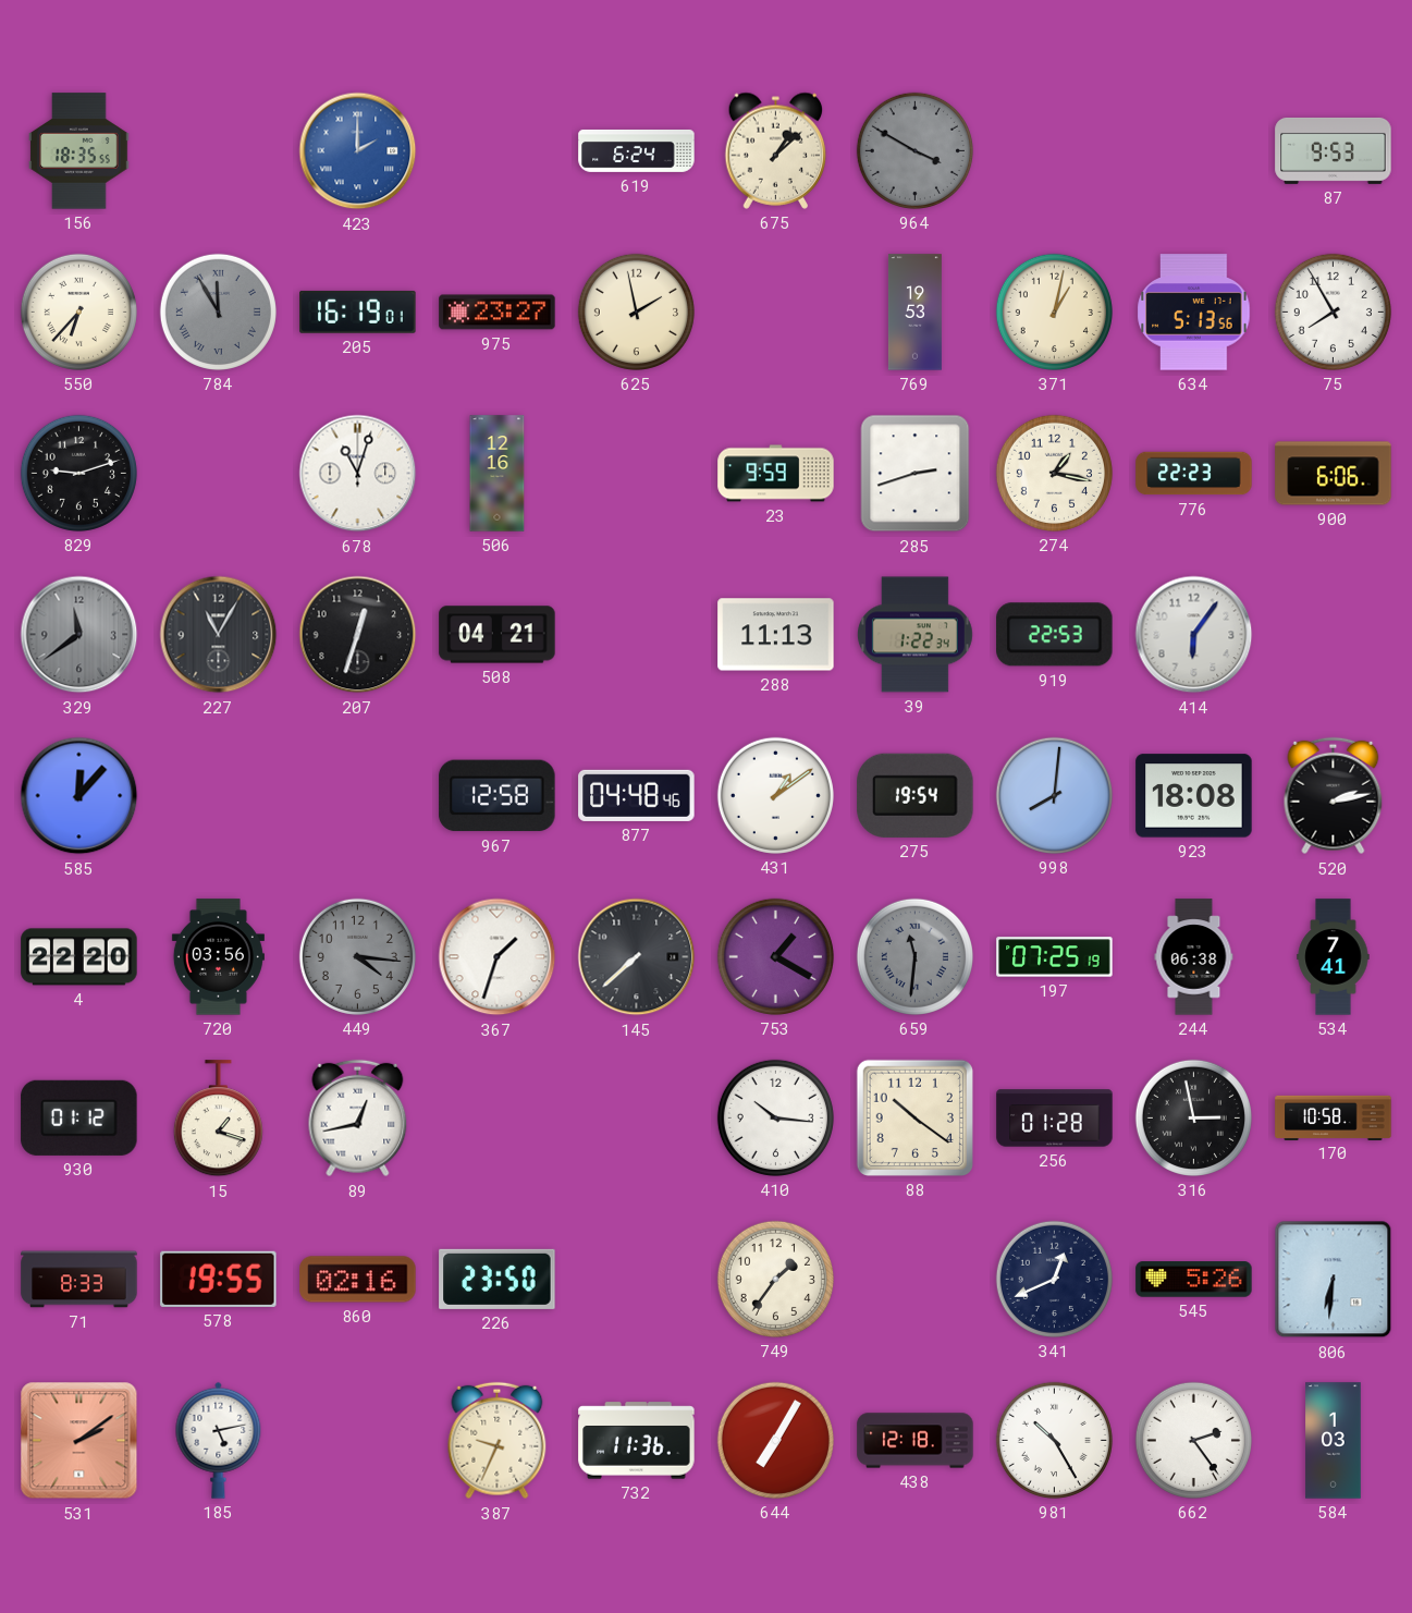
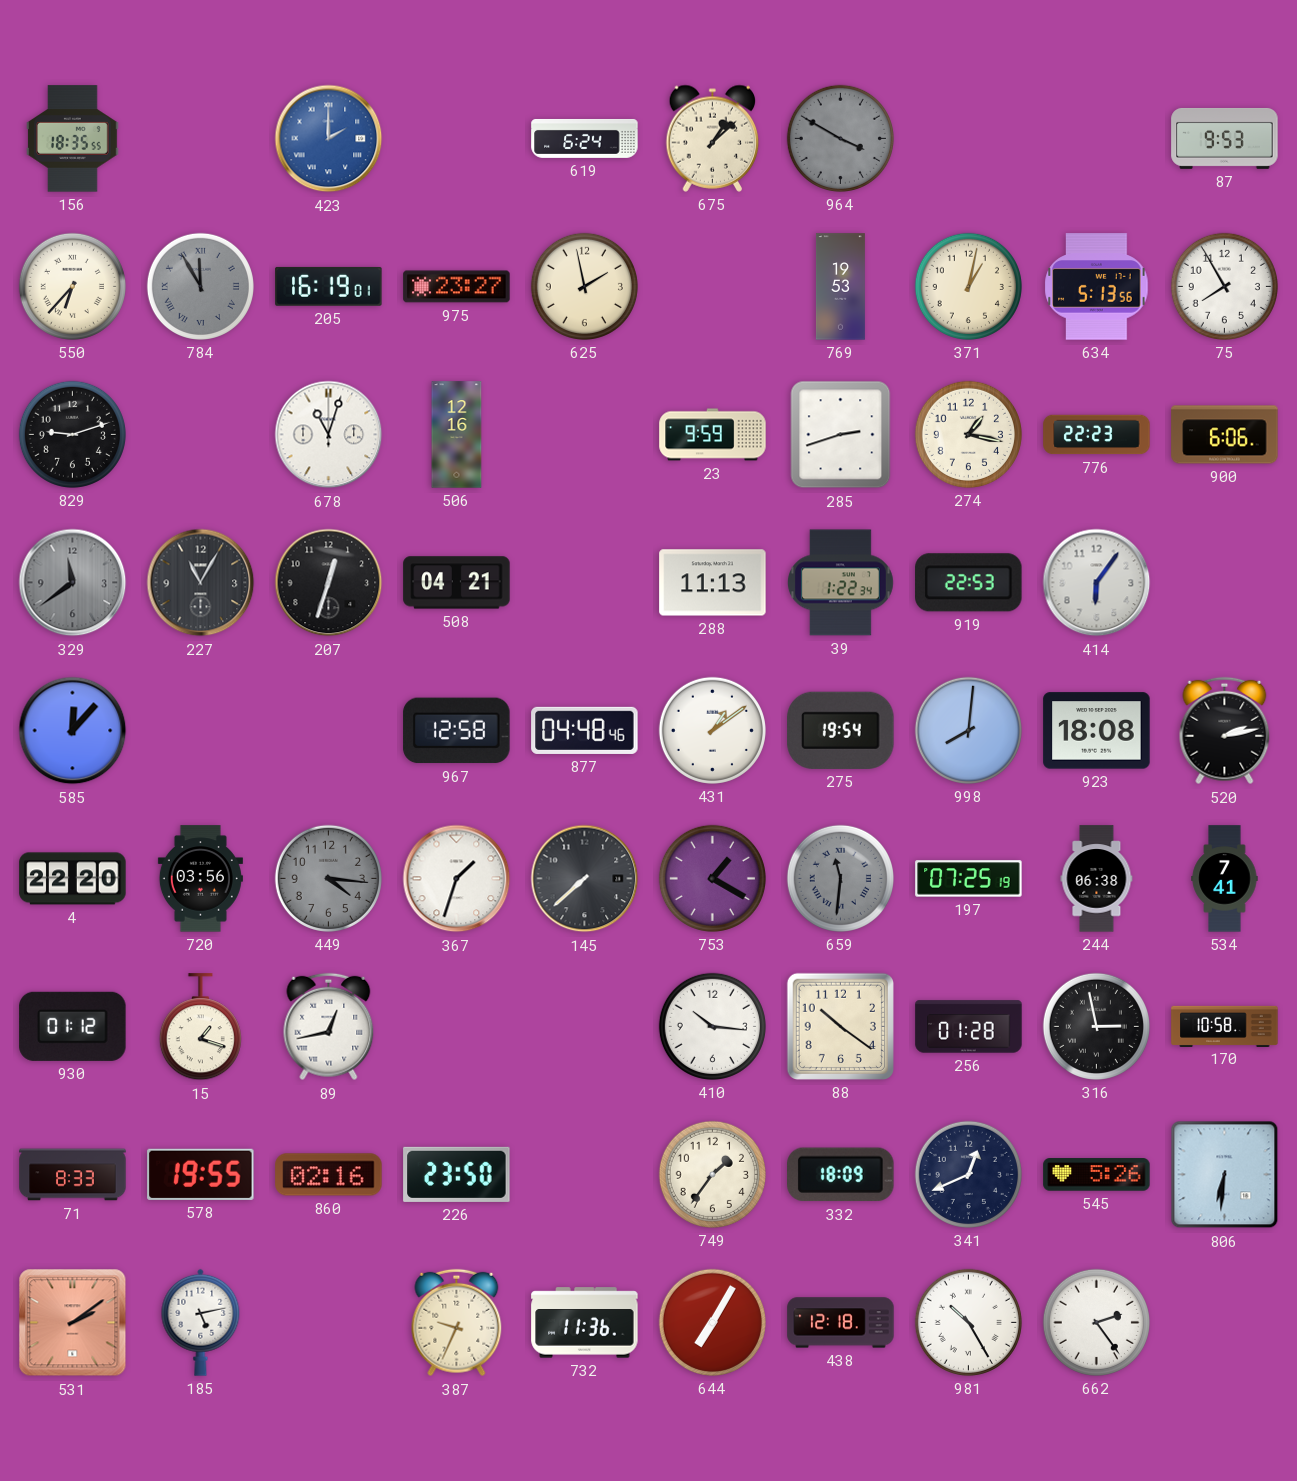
332: none -> 18:09
584: 1:03 -> none
